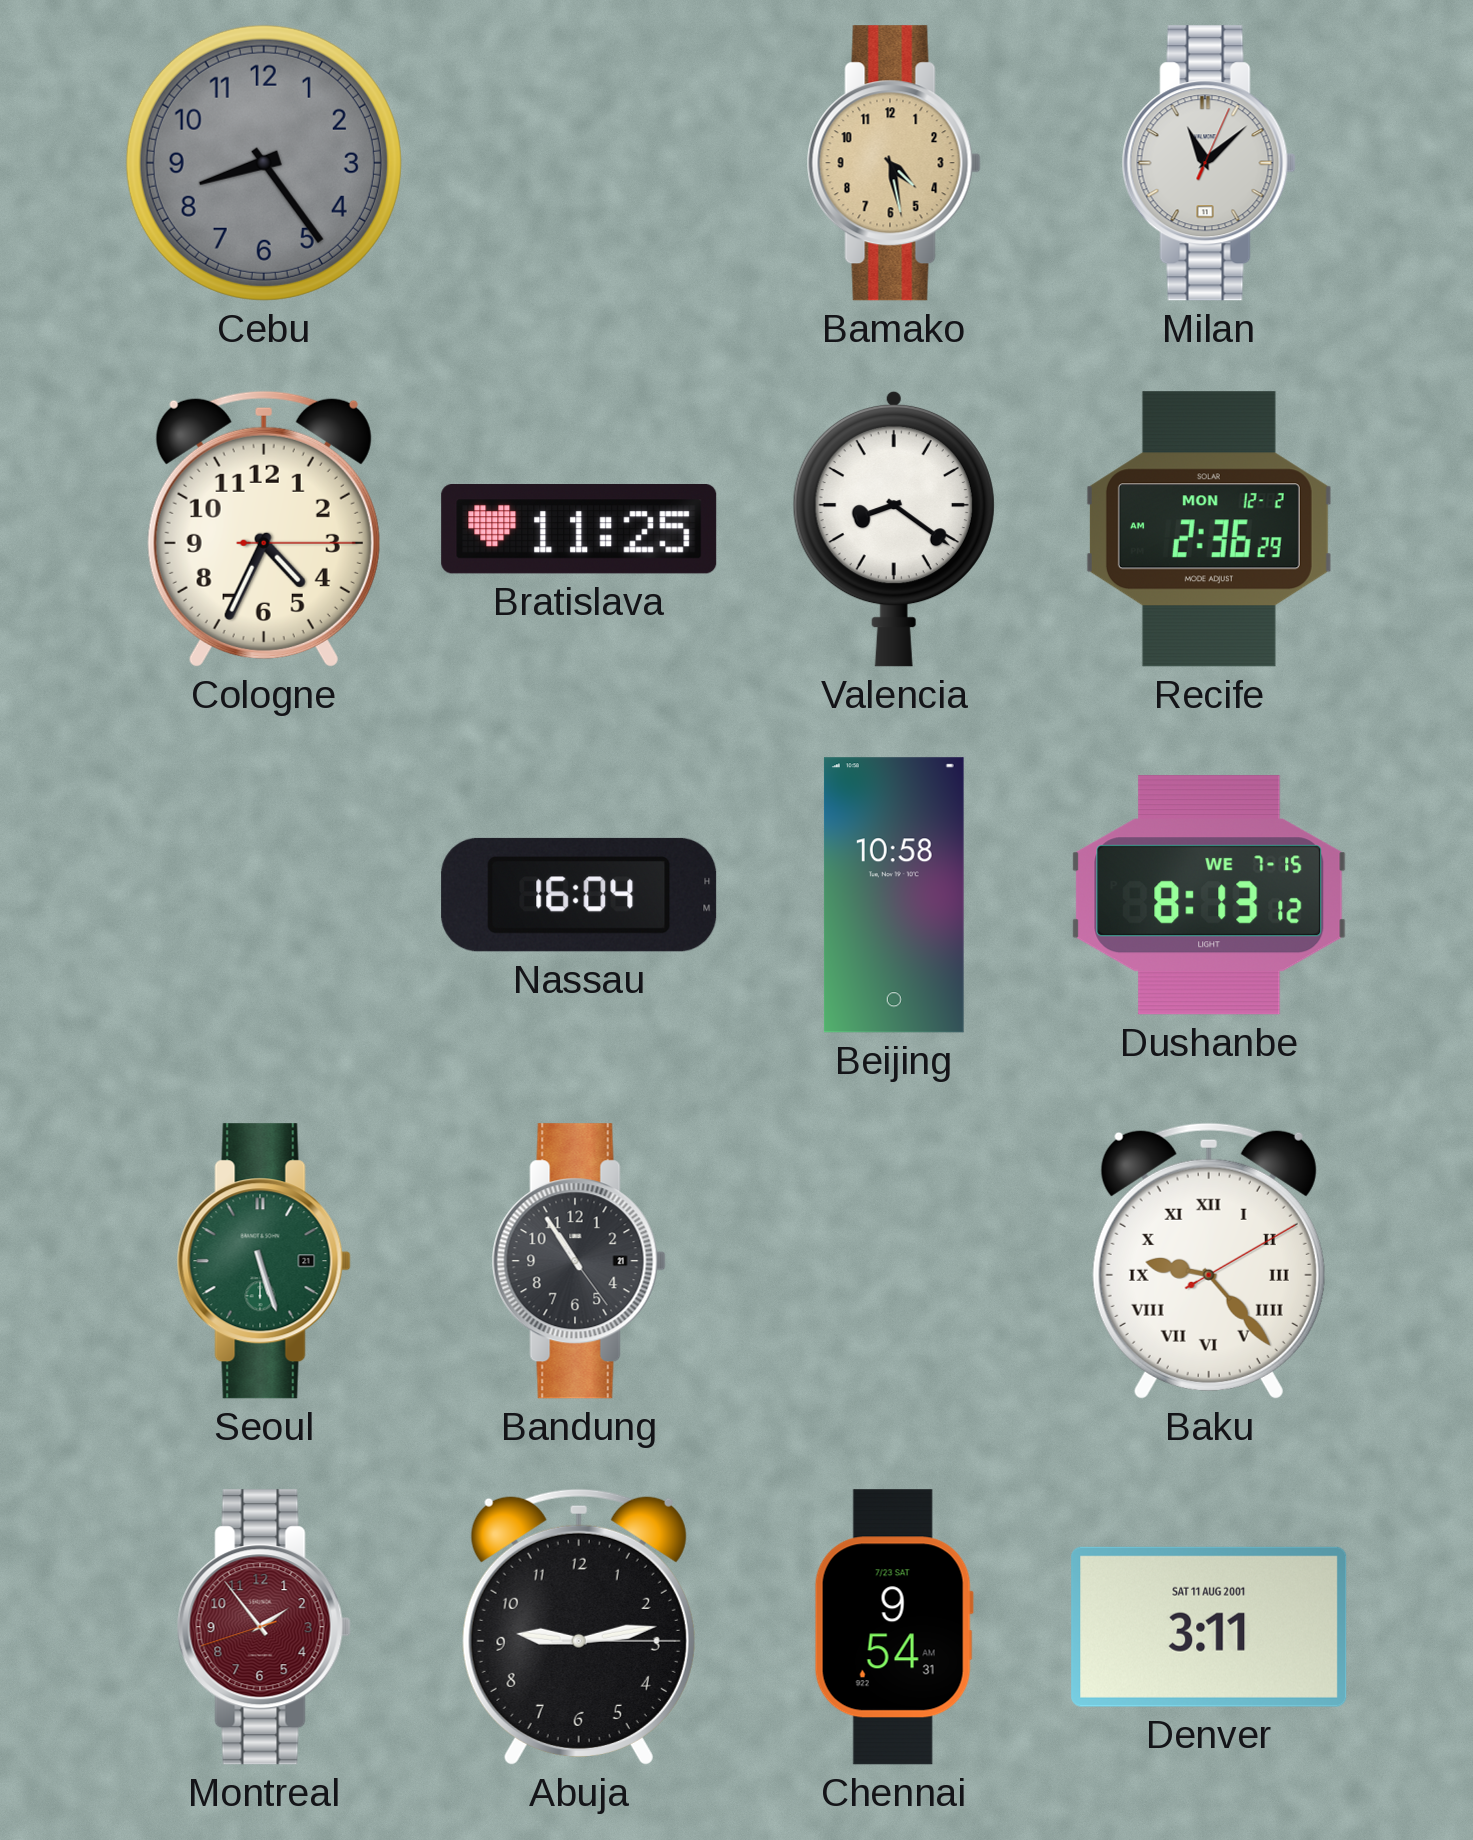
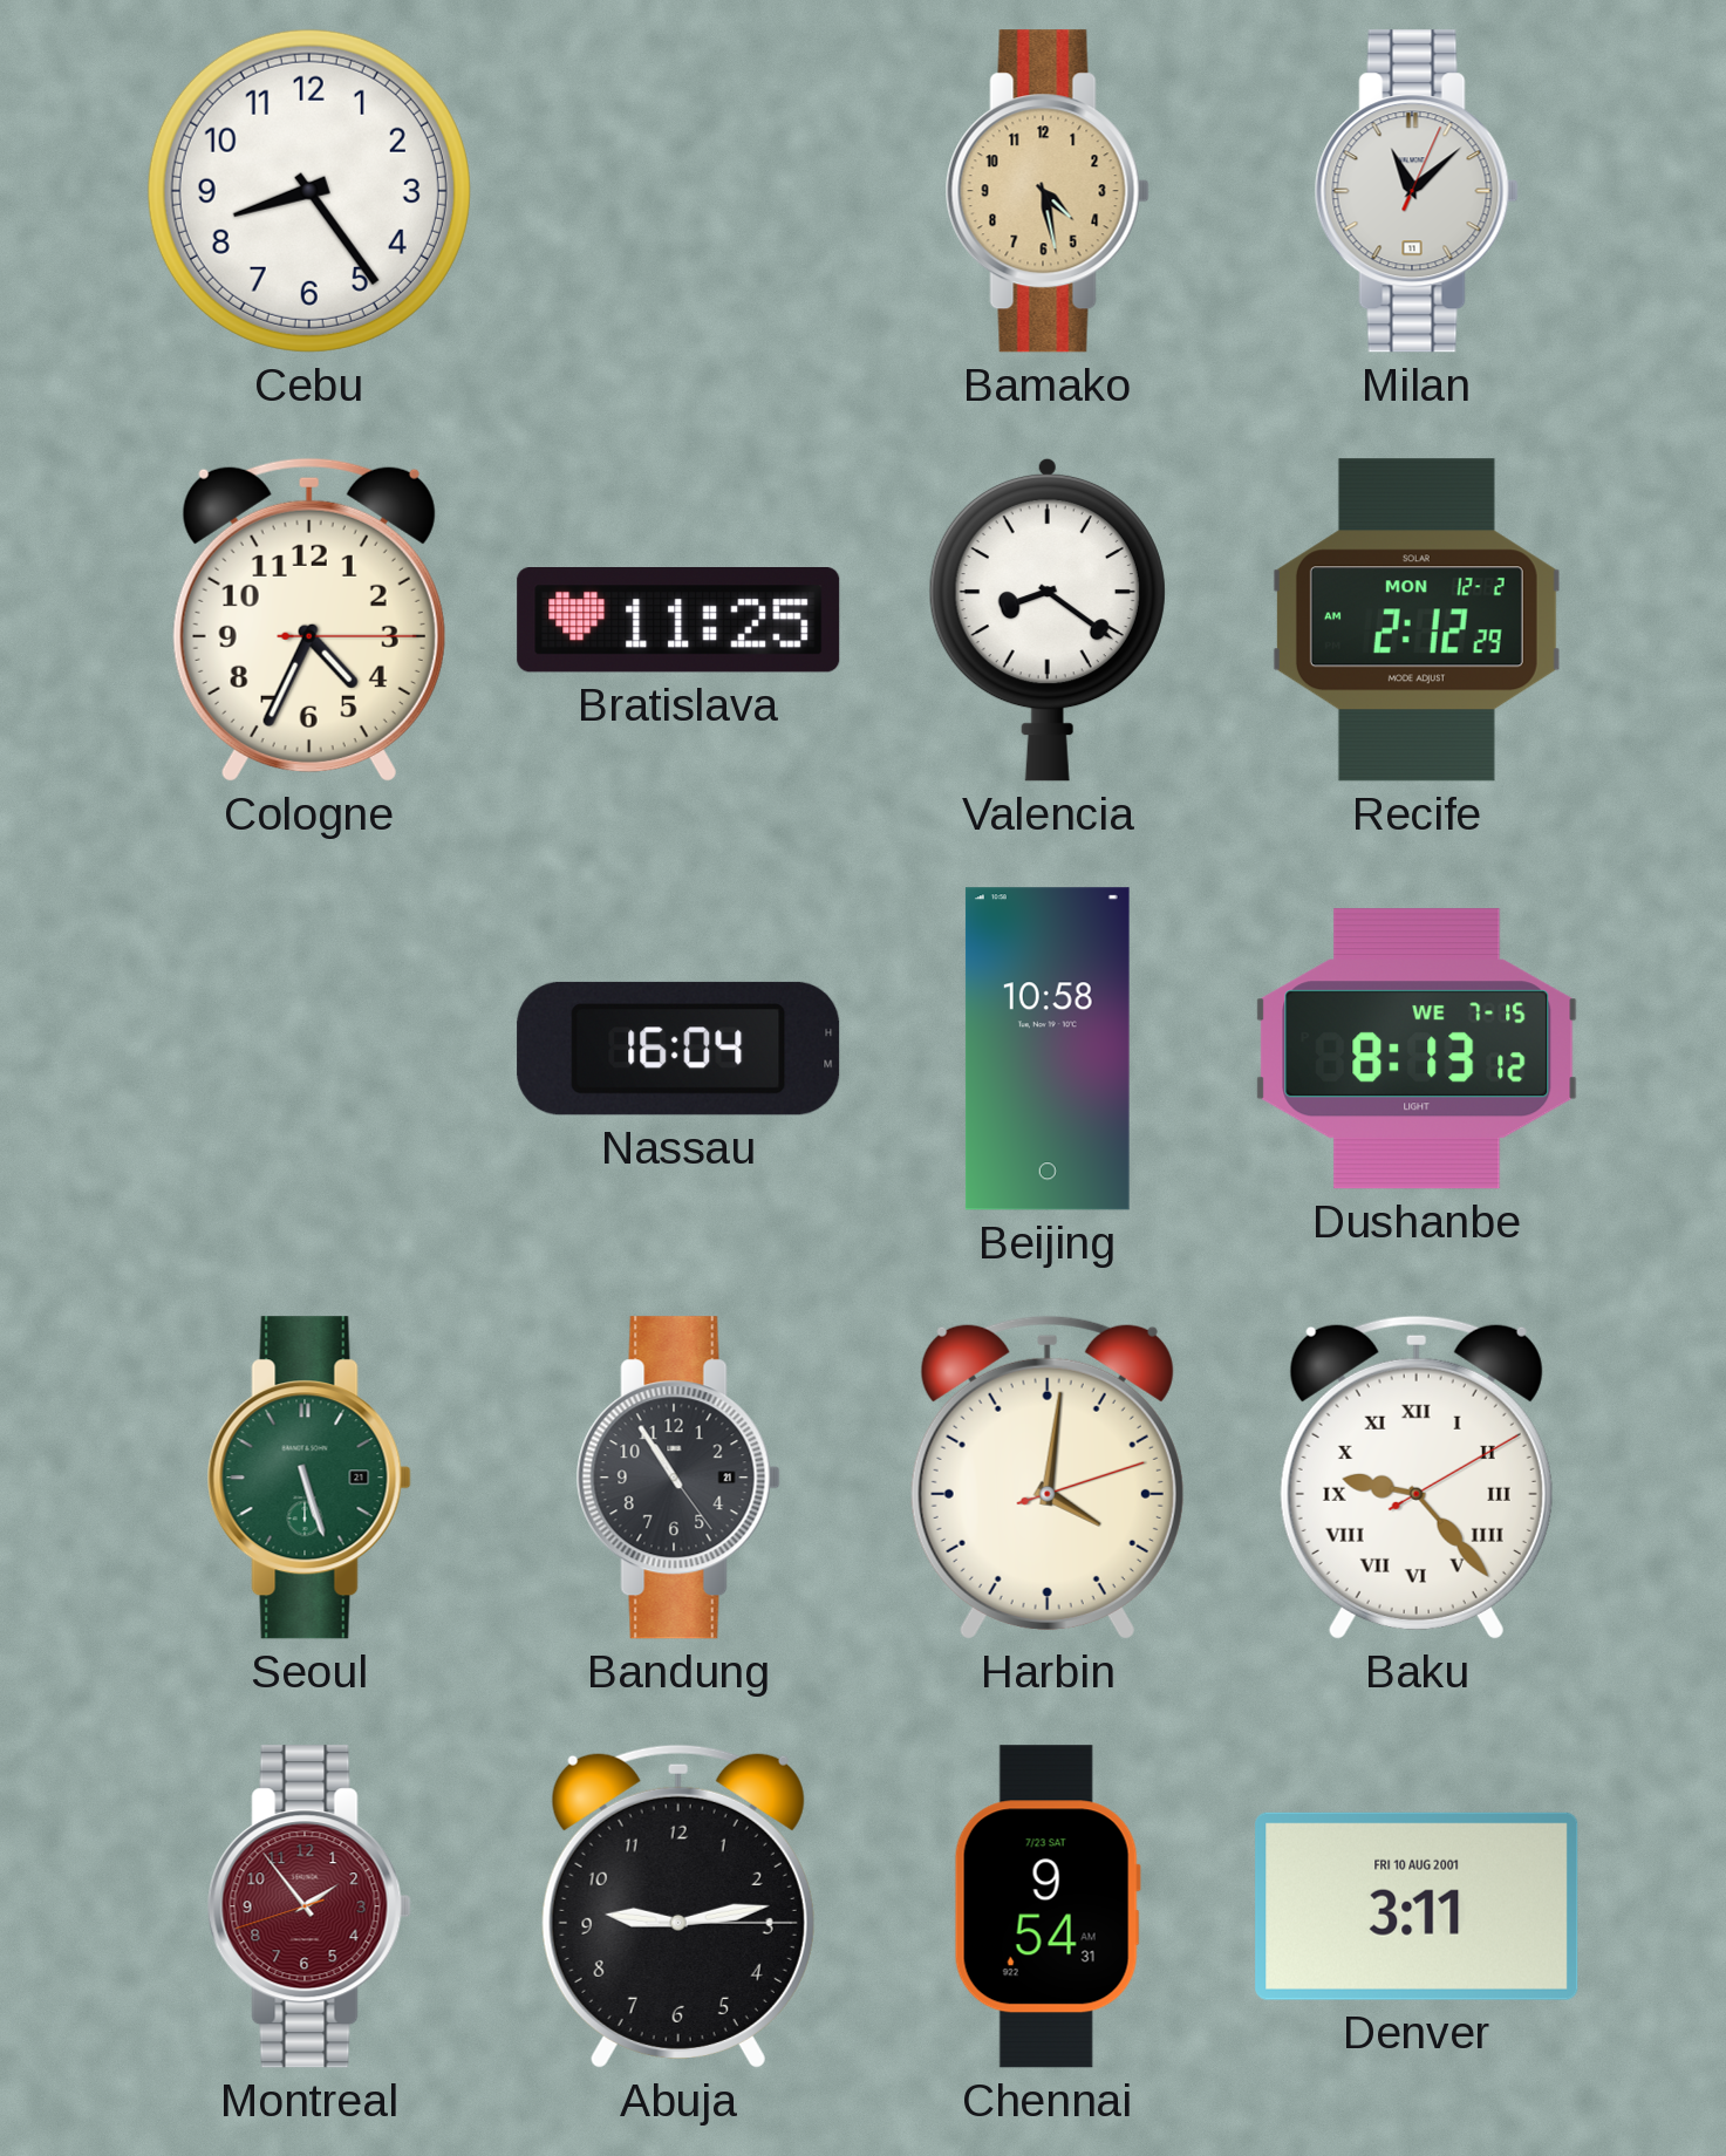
Cebu dial: grey -> white
Recife: 2:36 -> 2:12
Harbin: none -> 4:01
Denver date: SAT 11 AUG 2001 -> FRI 10 AUG 2001
